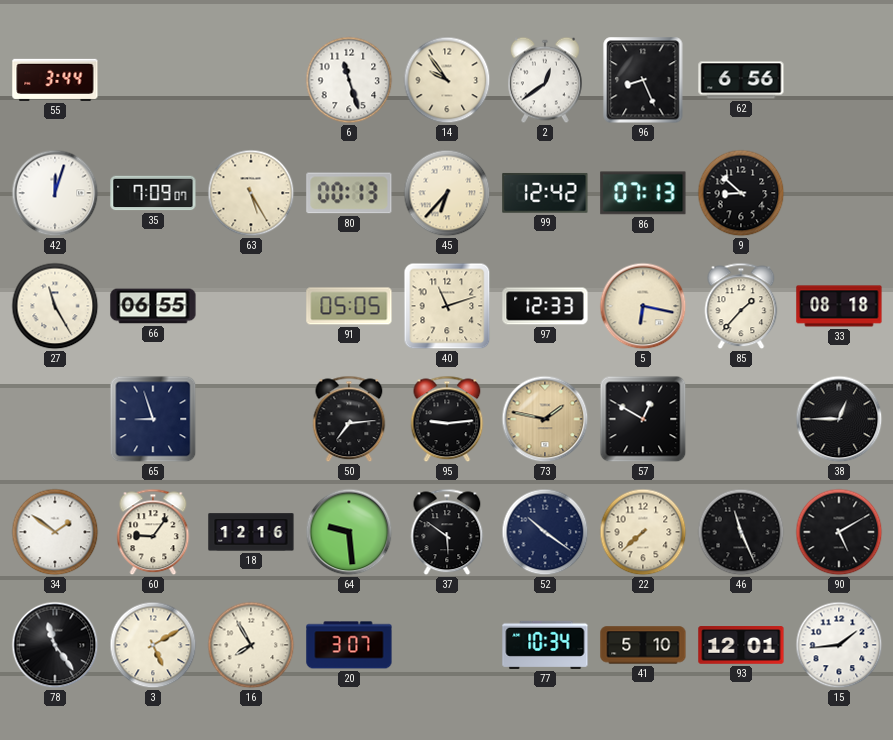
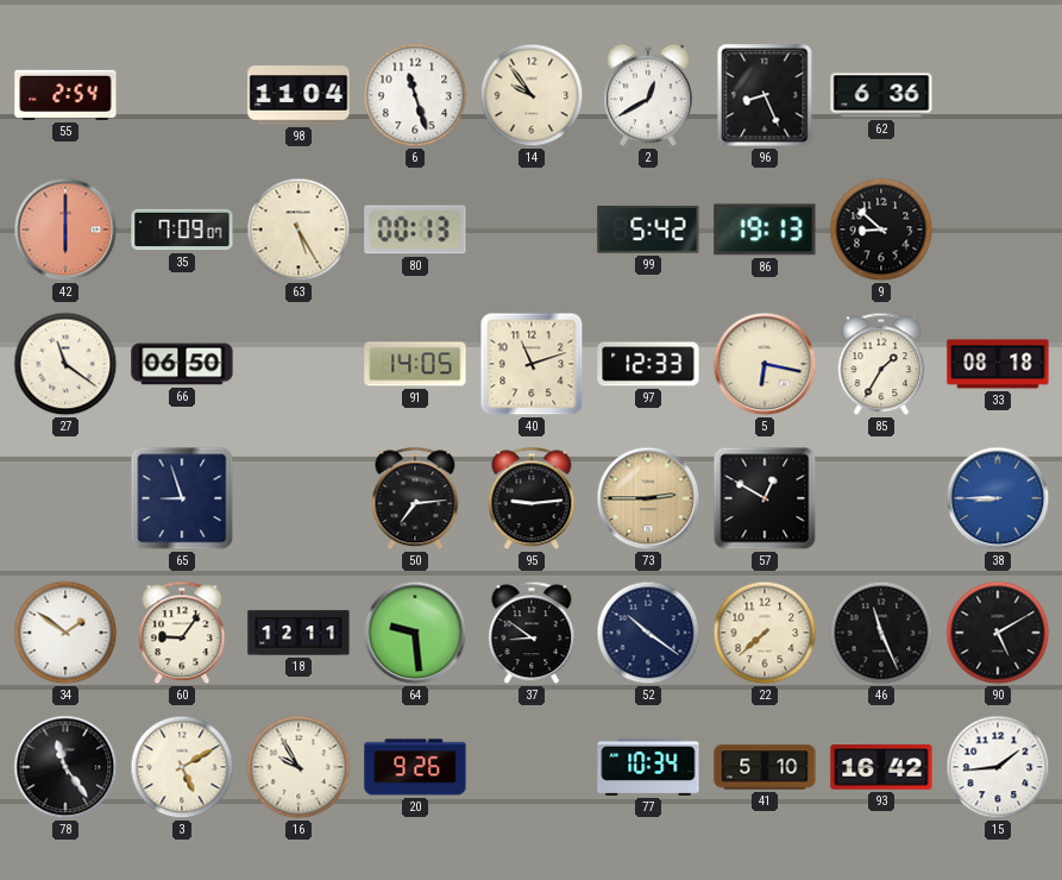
55: 3:44 -> 2:54
98: none -> 11:04
2: 12:39 -> 12:40
62: 6:56 -> 6:36
42: 12:03 -> 6:00
42 dial: white -> salmon
45: 6:37 -> none
99: 12:42 -> 5:42
86: 07:13 -> 19:13
27: 11:25 -> 11:21
66: 06:55 -> 06:50
91: 05:05 -> 14:05
85: 1:37 -> 1:35
73: 1:47 -> 2:45
38: 12:45 -> 8:45
38 dial: black -> blue
18: 12:16 -> 12:11
37: 5:51 -> 8:51
16: 7:55 -> 9:55
20: 3:07 -> 9:26
93: 12:01 -> 16:42
